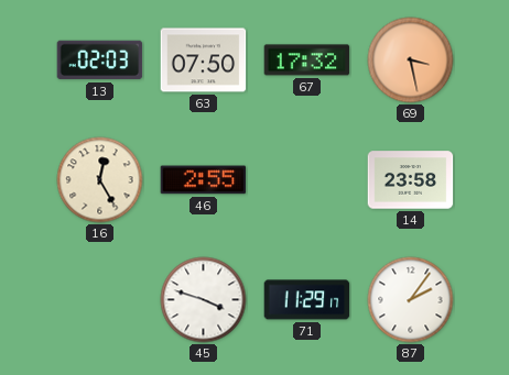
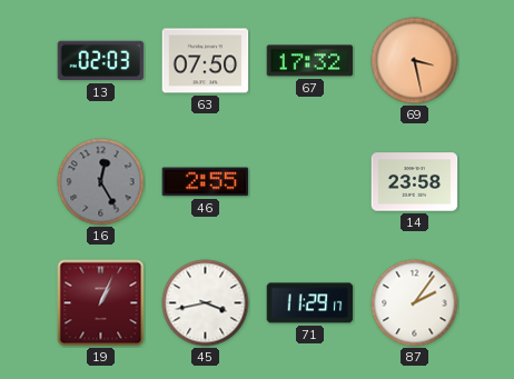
16 dial: cream -> grey
19: none -> 1:04
45: 3:48 -> 3:43
